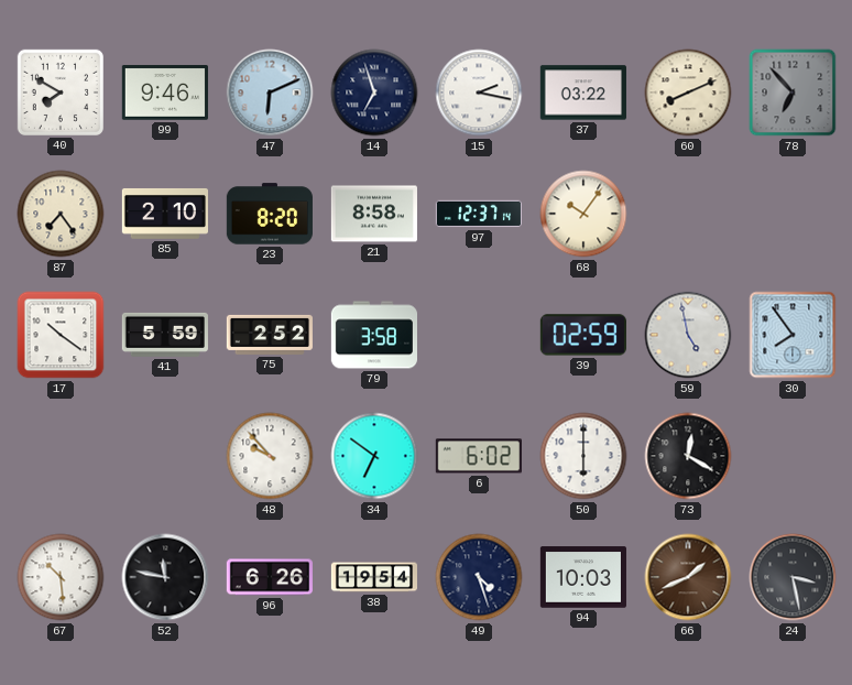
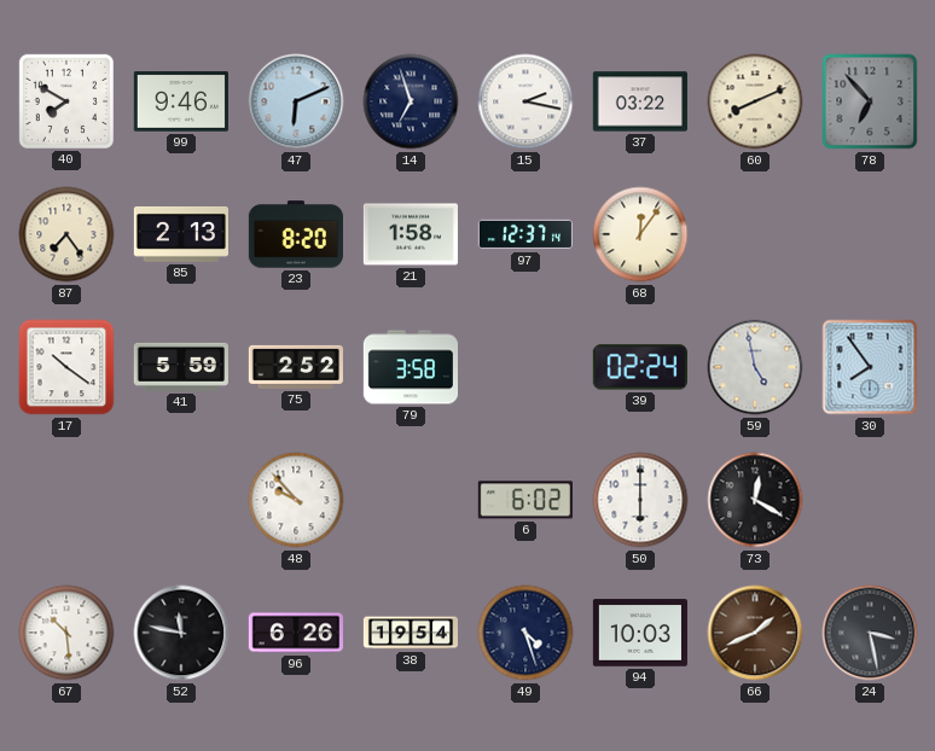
85: 2:10 -> 2:13
21: 8:58 -> 1:58
68: 10:06 -> 12:06
39: 02:59 -> 02:24
34: 6:51 -> none
